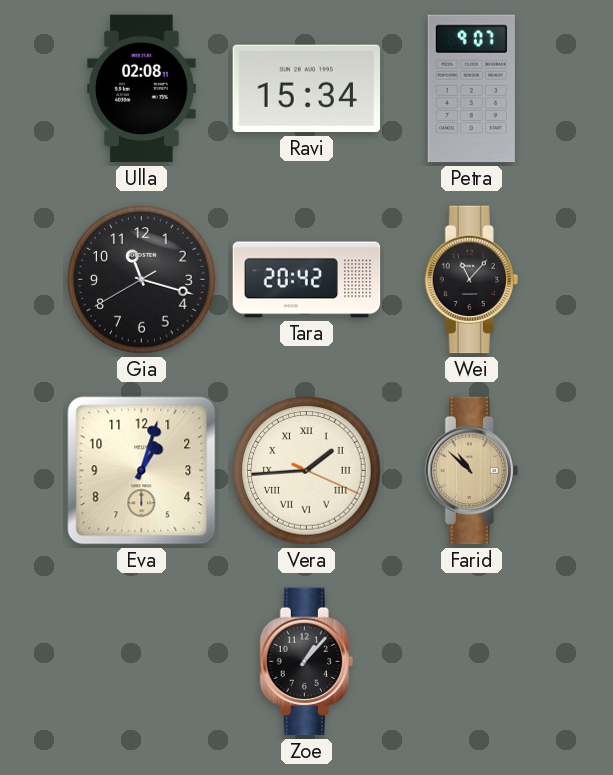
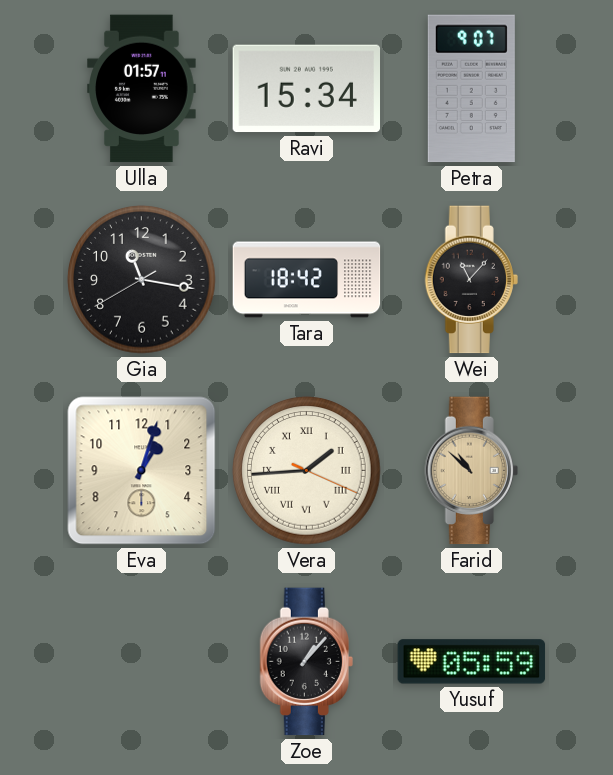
Ulla: 02:08 -> 01:57
Gia: 11:17 -> 11:16
Tara: 20:42 -> 18:42
Yusuf: none -> 05:59
